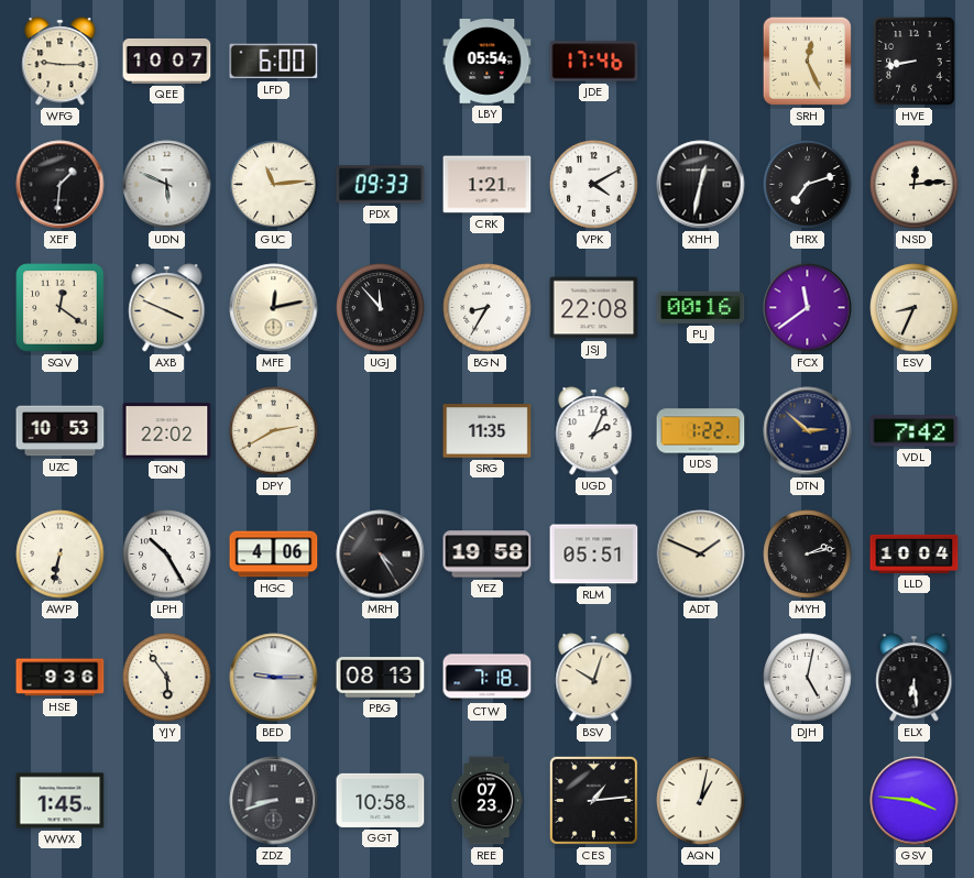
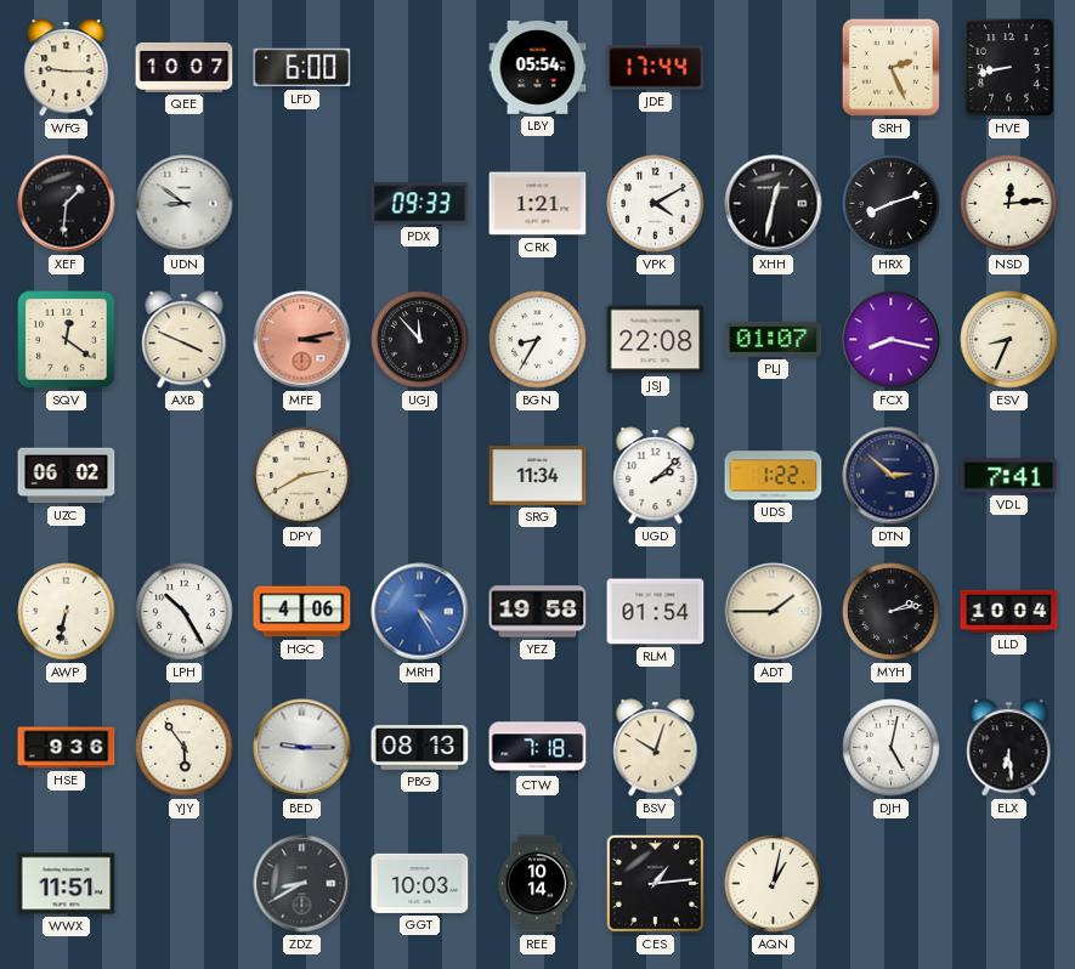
JDE: 17:46 -> 17:44
SRH: 12:26 -> 2:26
UDN: 5:49 -> 8:51
GUC: 11:14 -> none
HRX: 7:12 -> 8:12
MFE: 12:13 -> 3:13
MFE dial: cream -> salmon
PLJ: 00:16 -> 01:07
FCX: 11:39 -> 8:17
UZC: 10:53 -> 06:02
TQN: 22:02 -> none
SRG: 11:35 -> 11:34
UGD: 2:04 -> 2:08
VDL: 7:42 -> 7:41
MRH dial: black -> blue
RLM: 05:51 -> 01:54
ADT: 1:49 -> 1:45
WWX: 1:45 -> 11:51
ZDZ: 8:42 -> 8:40
GGT: 10:58 -> 10:03
REE: 07:23 -> 10:14
GSV: 3:46 -> none
